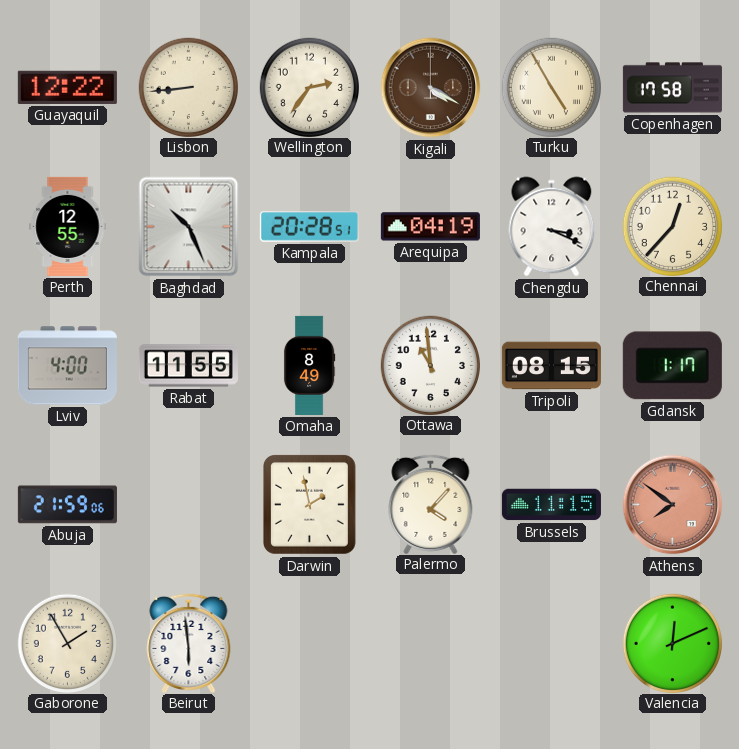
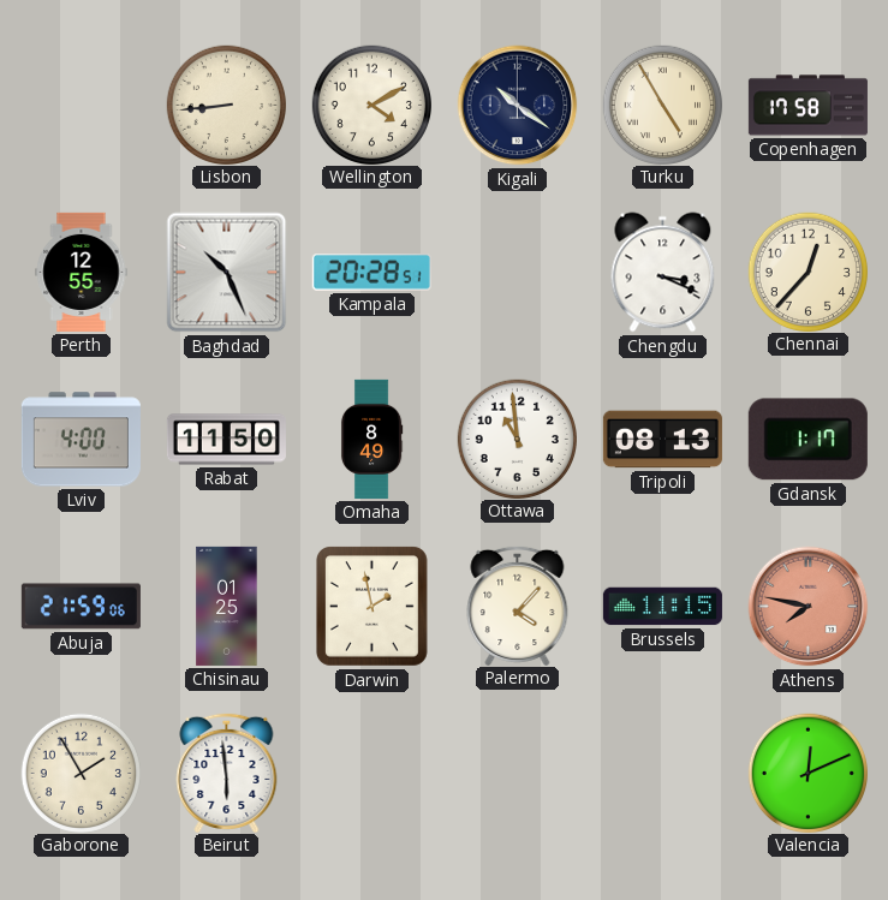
Guayaquil: 12:22 -> none
Wellington: 2:36 -> 4:10
Kigali: 4:20 -> 10:21
Kigali dial: brown -> navy
Arequipa: 04:19 -> none
Rabat: 11:55 -> 11:50
Tripoli: 08:15 -> 08:13
Chisinau: none -> 01:25
Athens: 7:51 -> 7:47
